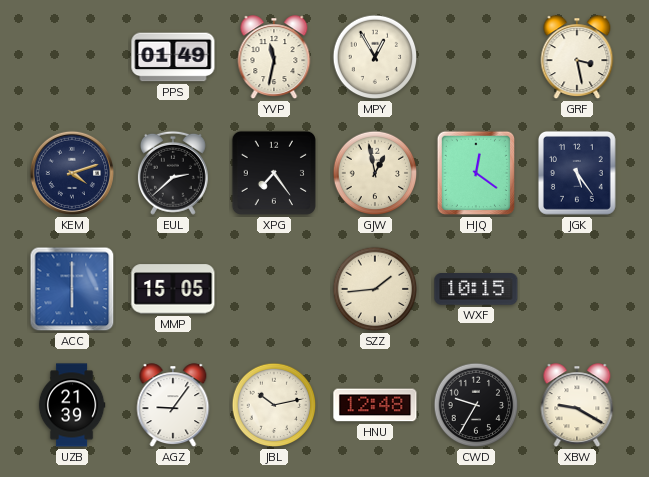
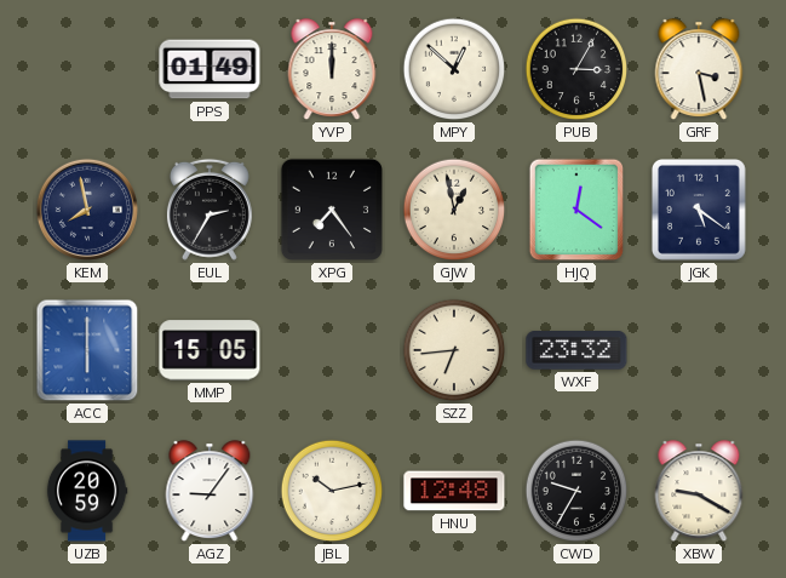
YVP: 11:32 -> 12:00
MPY: 12:55 -> 12:52
PUB: none -> 3:05
KEM: 4:12 -> 7:58
EUL: 2:38 -> 2:35
JGK: 5:24 -> 5:21
SZZ: 1:44 -> 6:44
WXF: 10:15 -> 23:32
UZB: 21:39 -> 20:59
